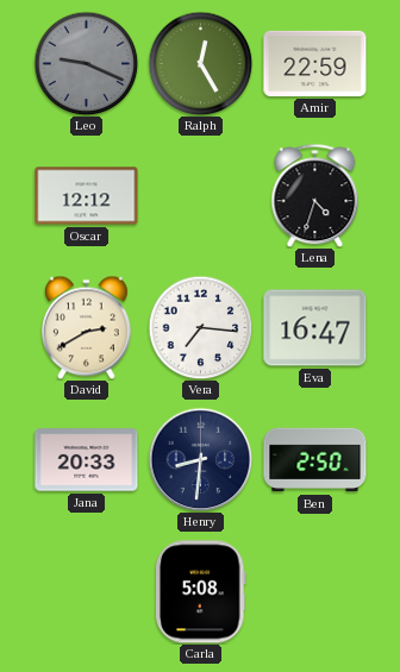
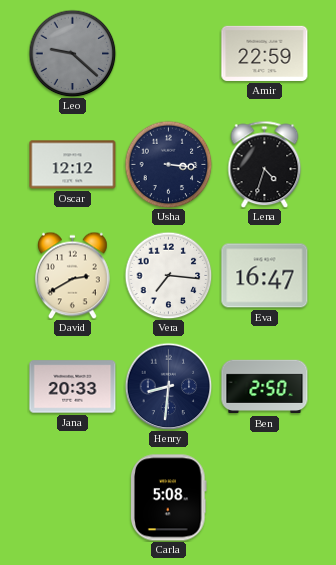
Leo: 9:19 -> 9:22
Ralph: 12:25 -> none
Usha: none -> 3:16
